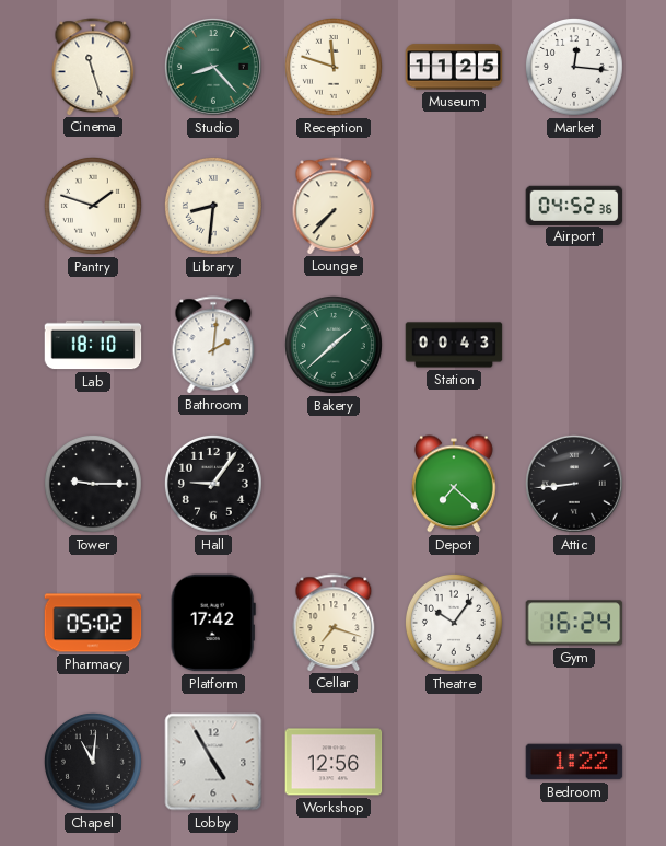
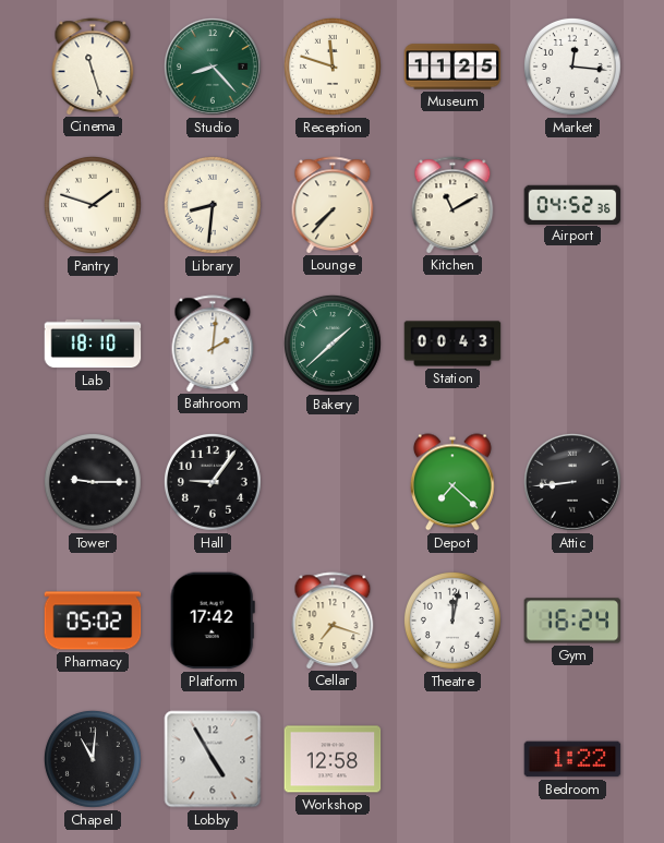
Kitchen: none -> 11:10
Theatre: 10:06 -> 12:02
Workshop: 12:56 -> 12:58
